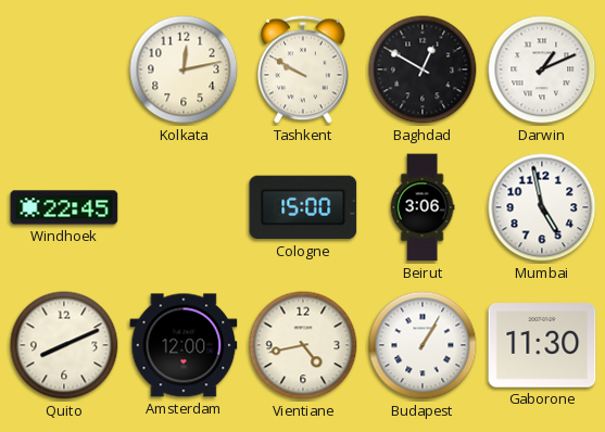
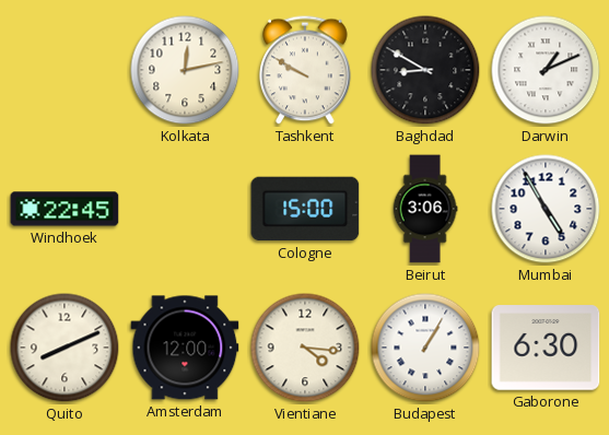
Baghdad: 12:50 -> 8:50
Mumbai: 4:58 -> 4:55
Vientiane: 4:43 -> 4:16
Gaborone: 11:30 -> 6:30
